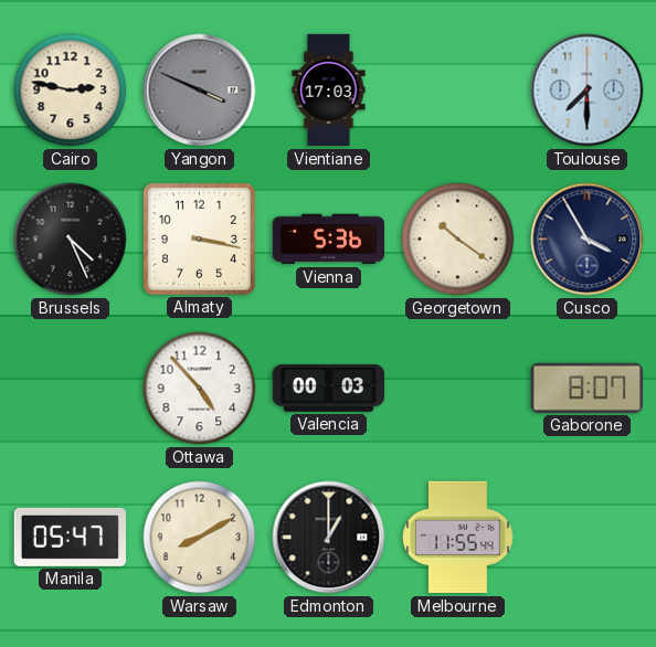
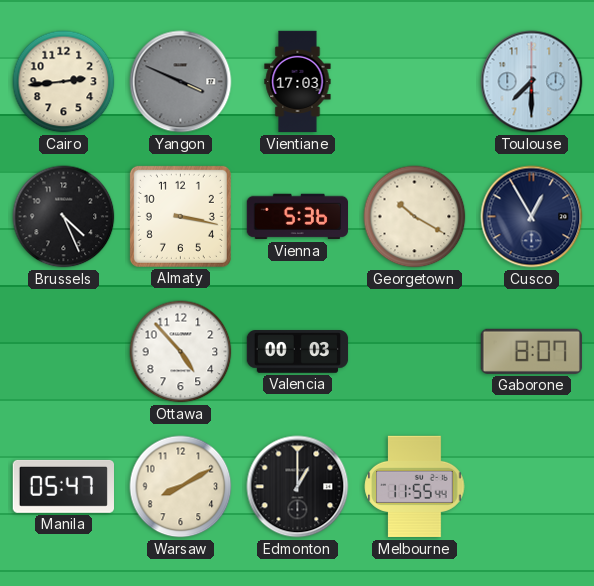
Cairo: 2:47 -> 2:44
Georgetown: 10:21 -> 10:20
Cusco: 3:55 -> 12:55
